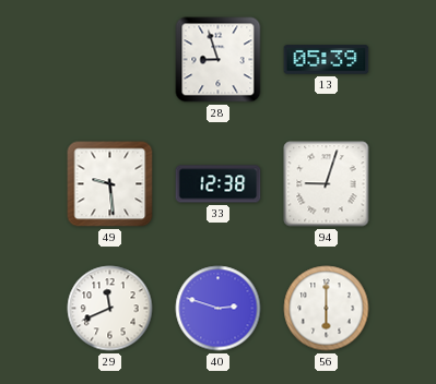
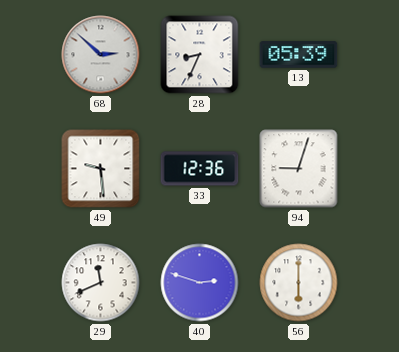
68: none -> 2:52
28: 8:57 -> 8:34
33: 12:38 -> 12:36
